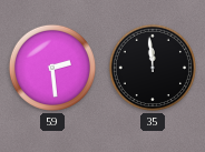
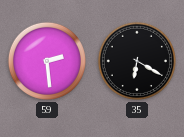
35: 11:59 -> 6:20
